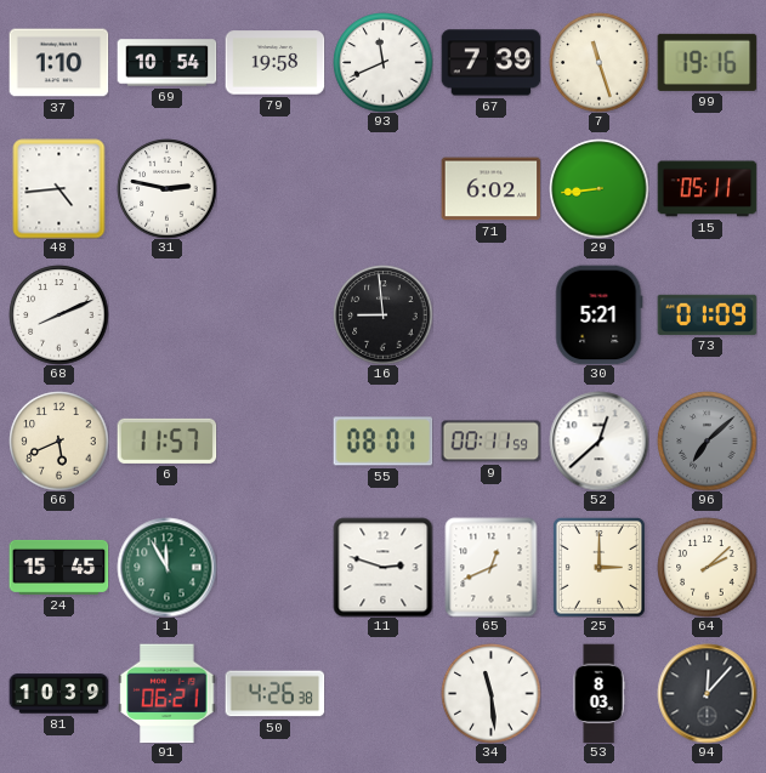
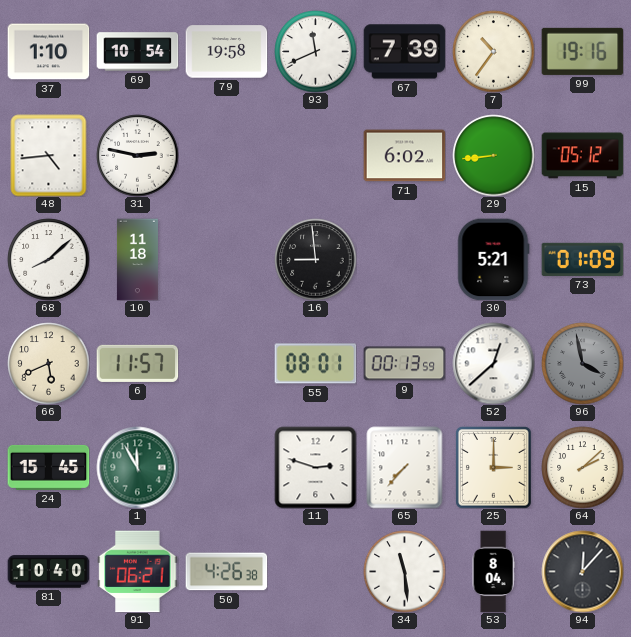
7: 11:27 -> 10:36
15: 05:11 -> 05:12
68: 8:11 -> 8:08
10: none -> 11:18
9: 00:11 -> 00:13
96: 7:08 -> 3:58
65: 12:41 -> 7:37
81: 10:39 -> 10:40
53: 8:03 -> 8:04
